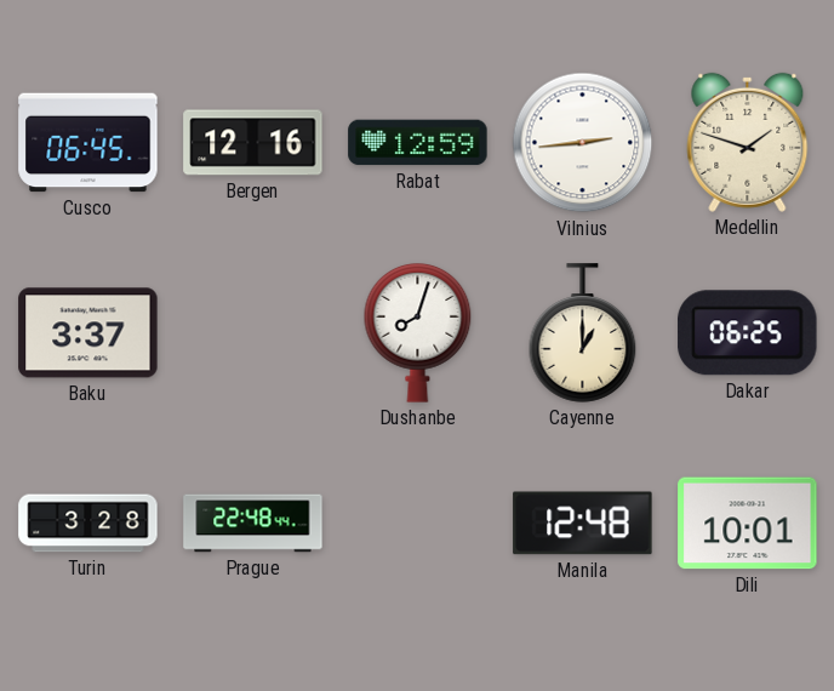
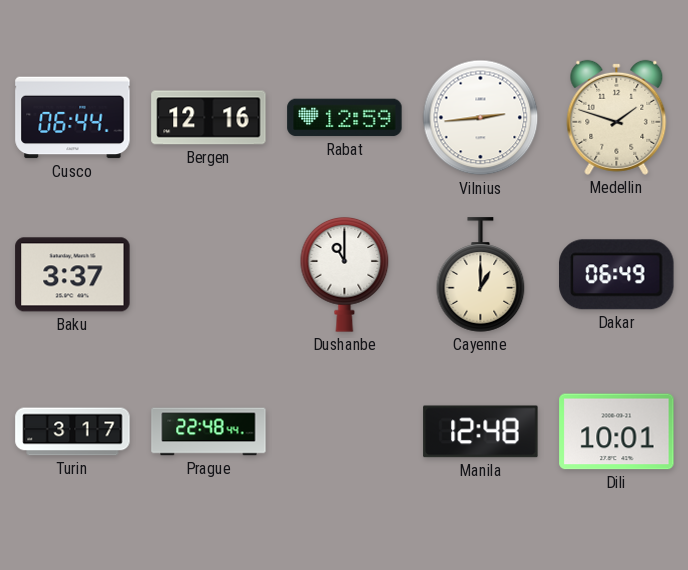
Cusco: 06:45 -> 06:44
Dushanbe: 8:03 -> 11:00
Dakar: 06:25 -> 06:49
Turin: 3:28 -> 3:17
